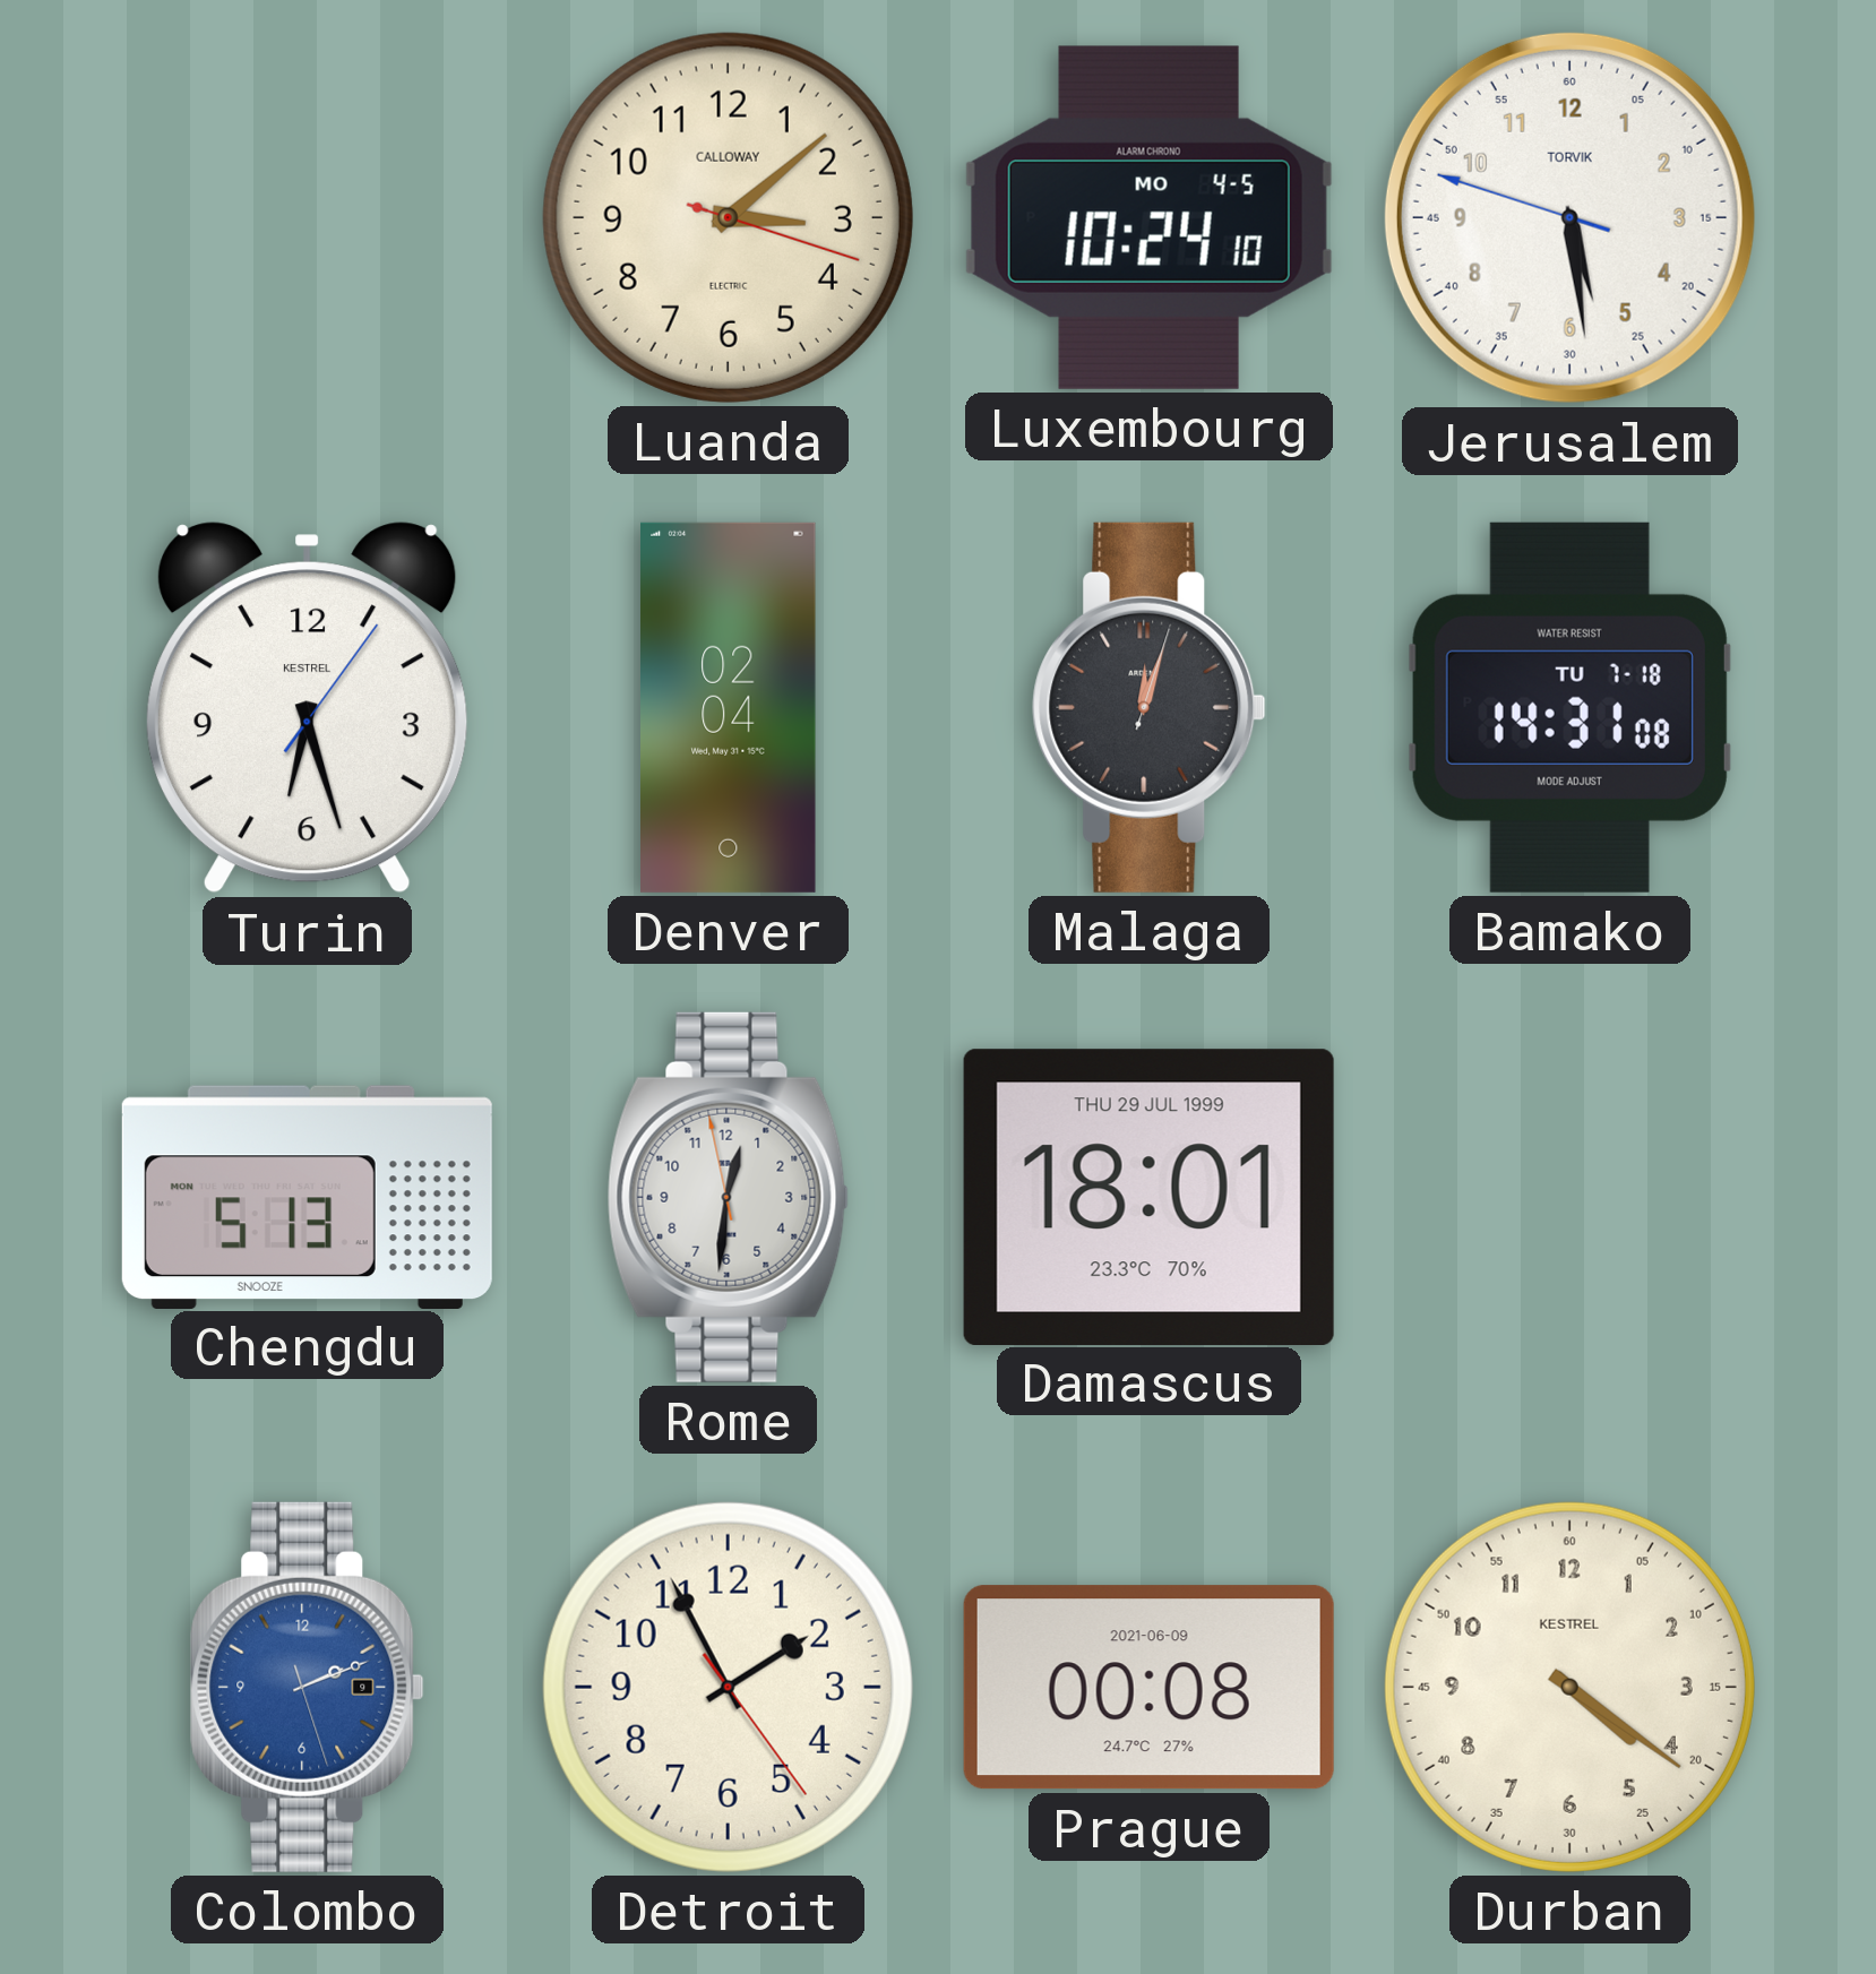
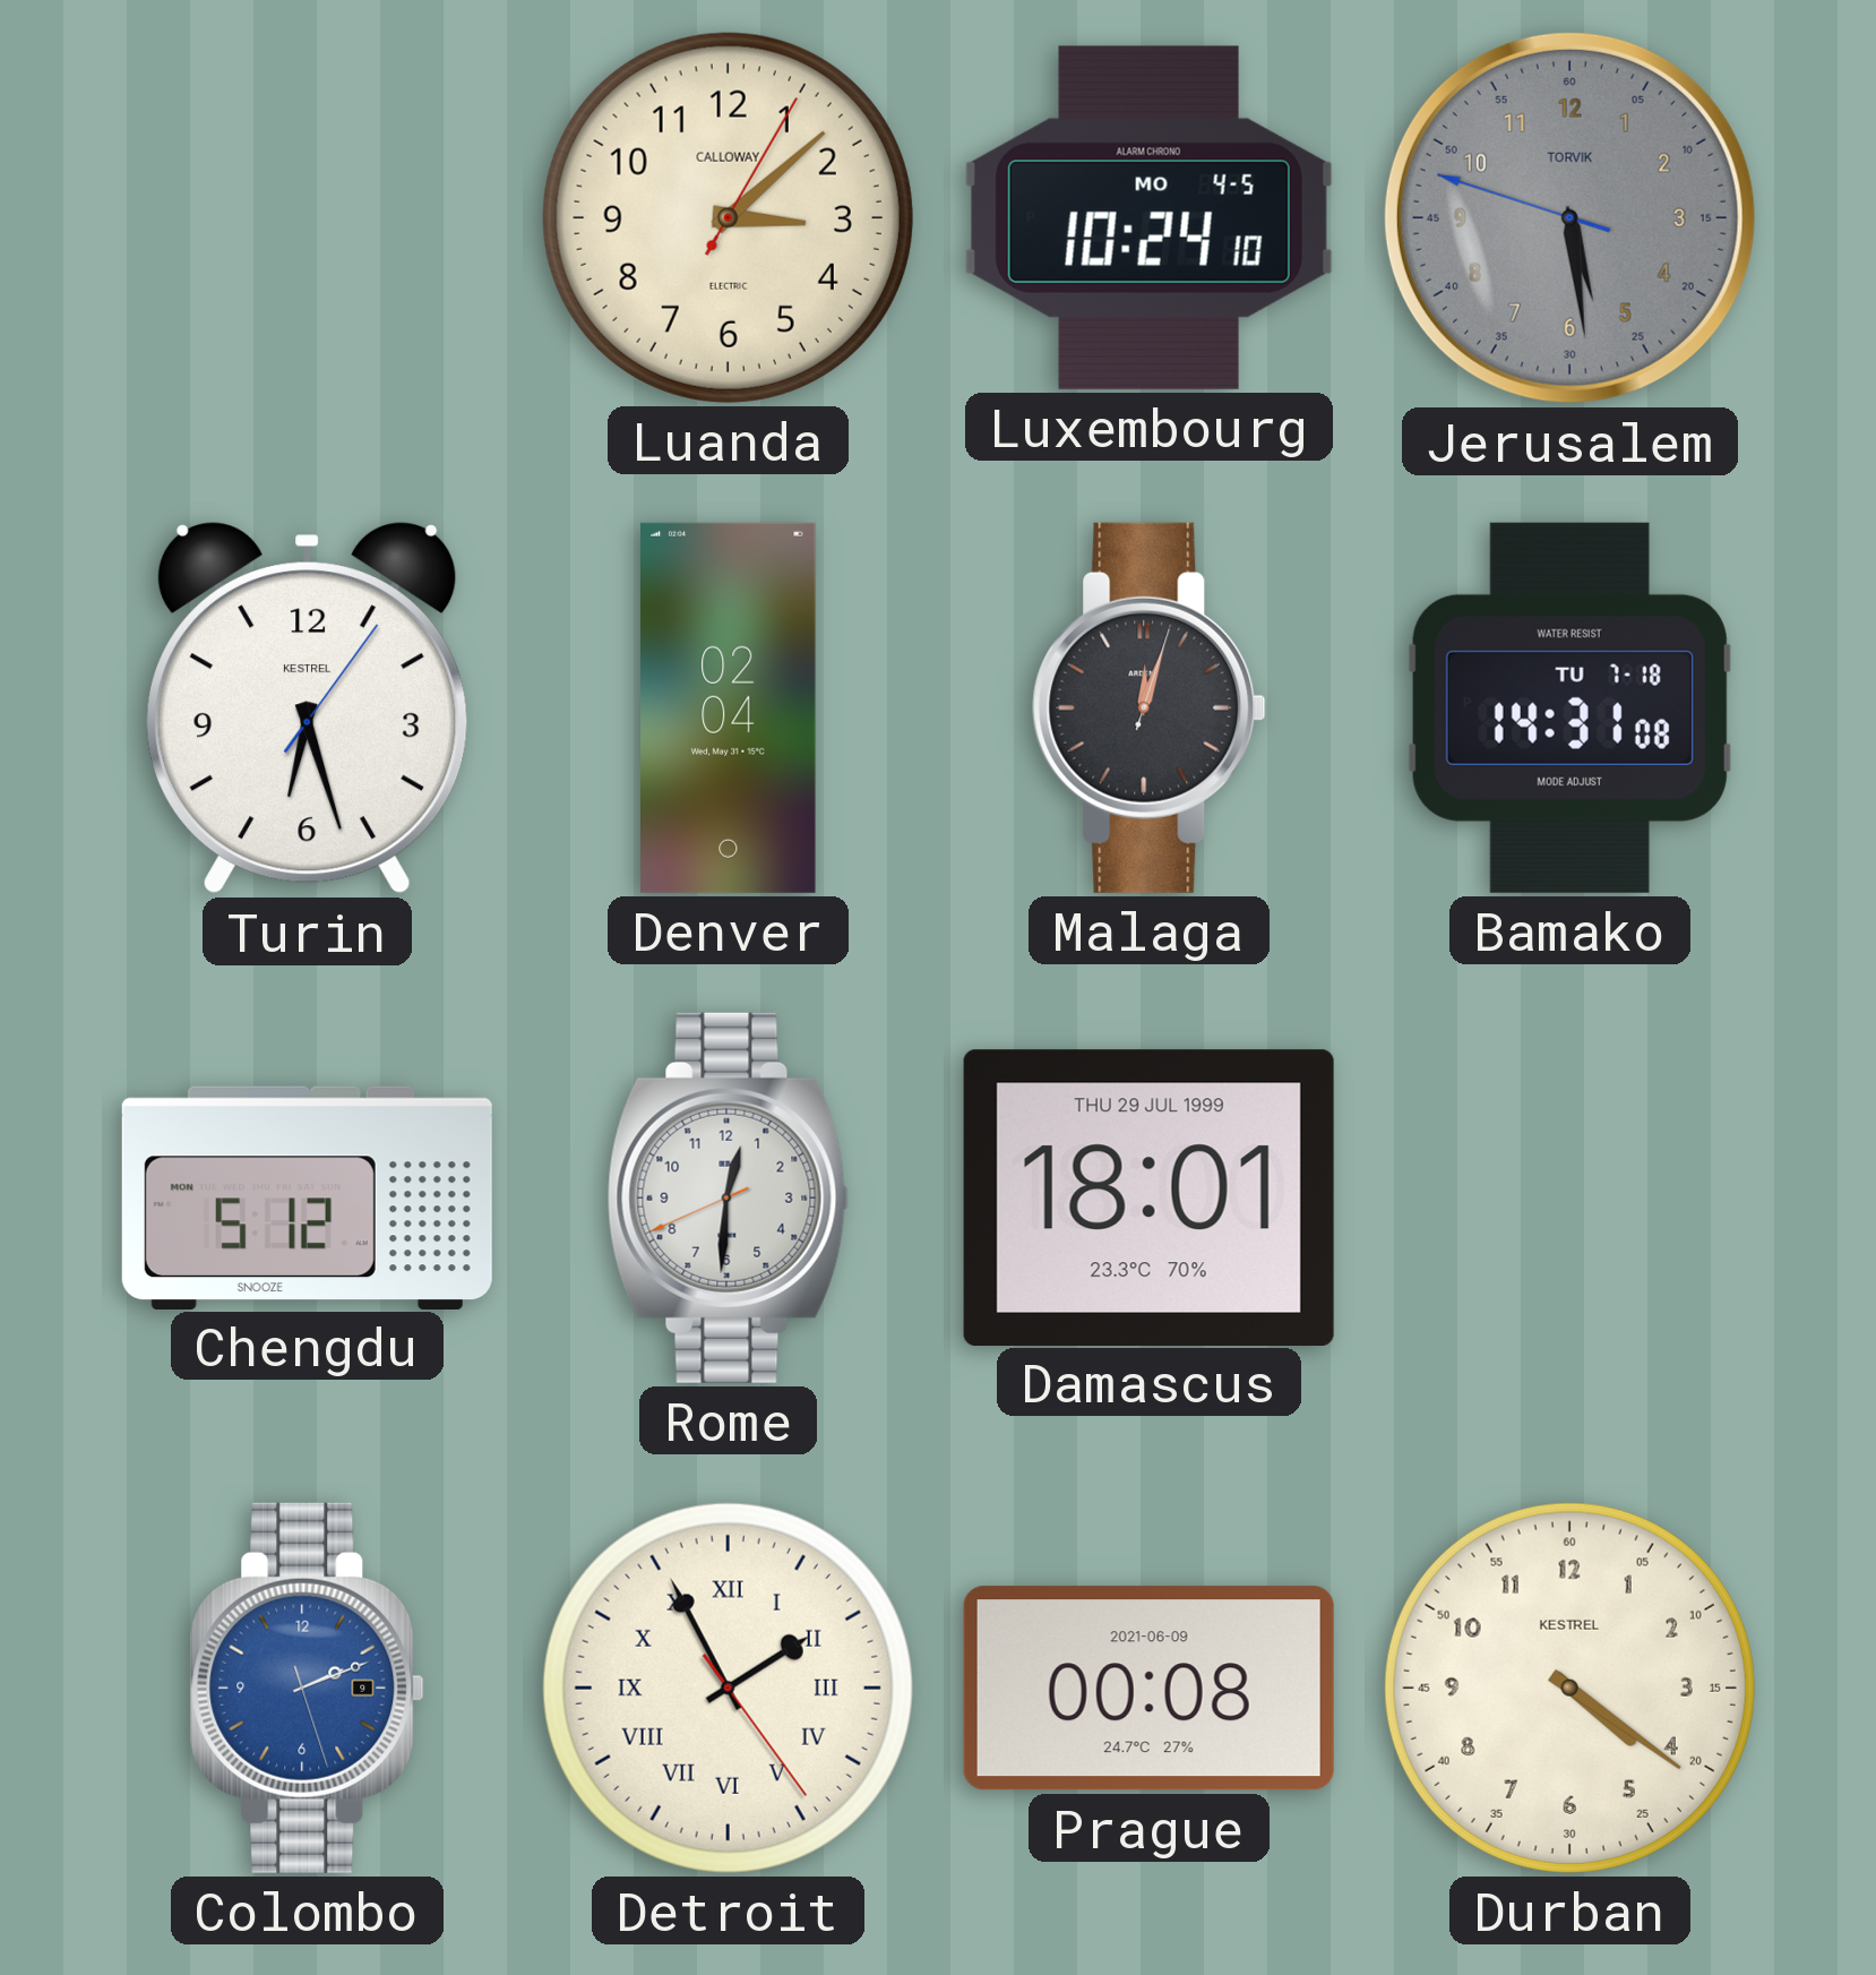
Luanda: 3:08:18 -> 3:08:05
Jerusalem dial: white -> grey
Chengdu: 5:13 -> 5:12
Rome: 12:30:58 -> 12:30:41
Detroit numerals: Arabic -> Roman
